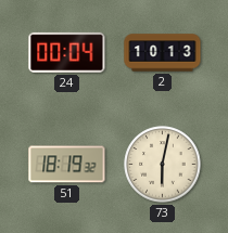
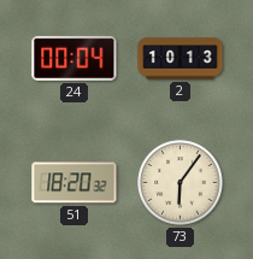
51: 18:19 -> 18:20
73: 6:02 -> 6:06
